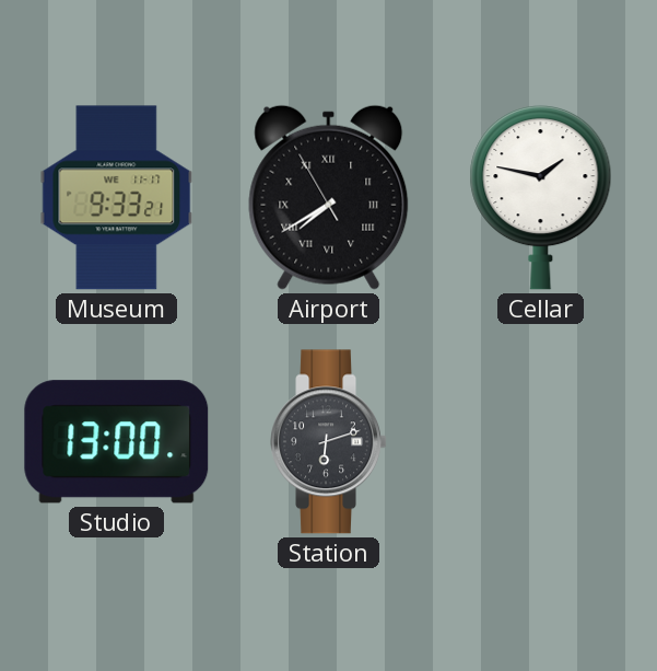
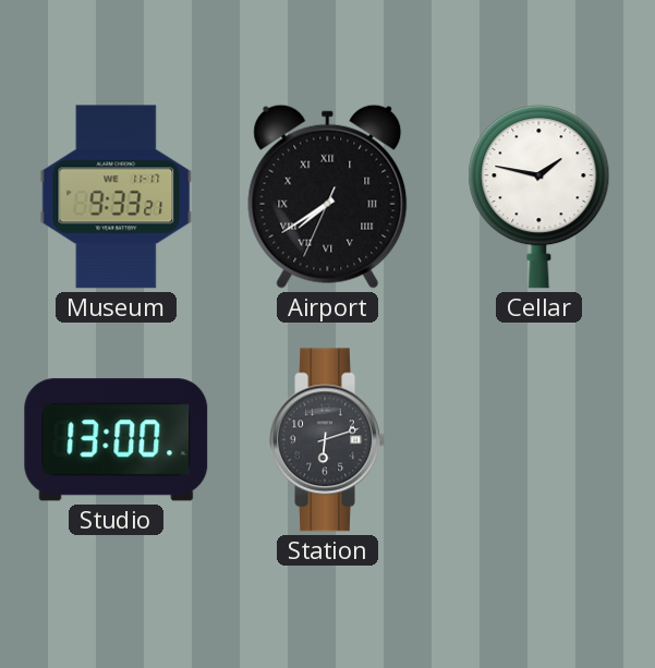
Airport: 7:39:55 -> 7:39:34
